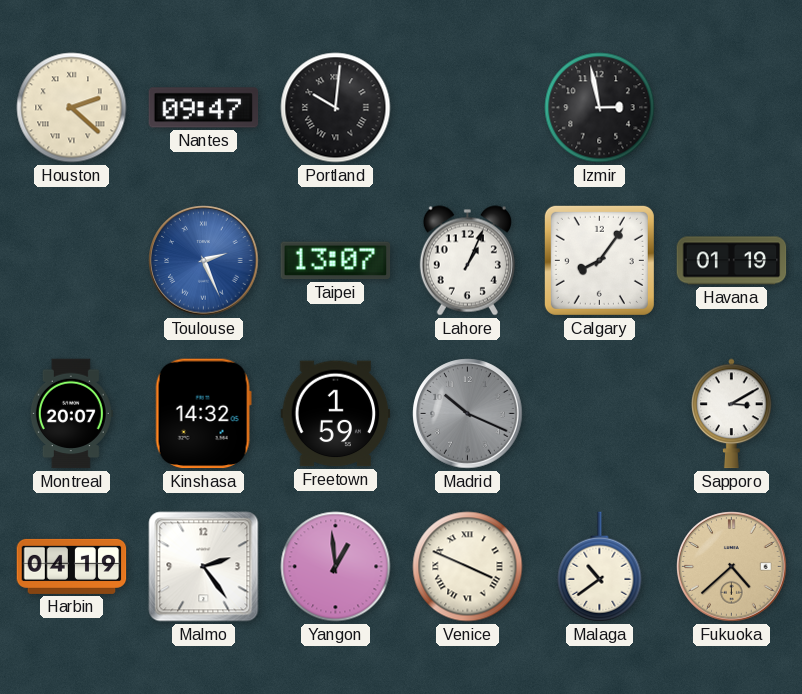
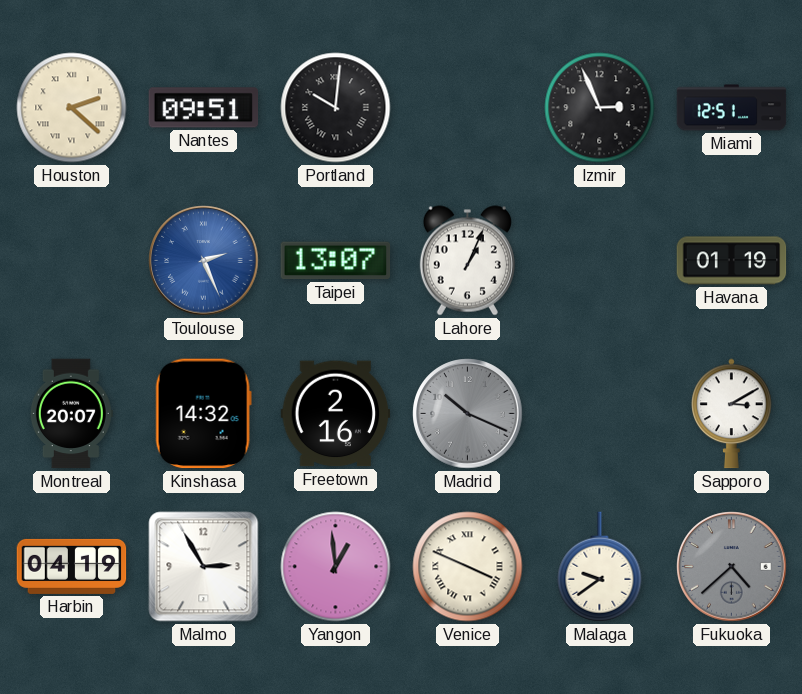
Nantes: 09:47 -> 09:51
Izmir: 2:58 -> 2:56
Miami: none -> 12:51
Calgary: 8:06 -> none
Freetown: 1:59 -> 2:16
Malmo: 2:24 -> 2:55
Malaga: 10:39 -> 9:39
Fukuoka dial: champagne -> grey
